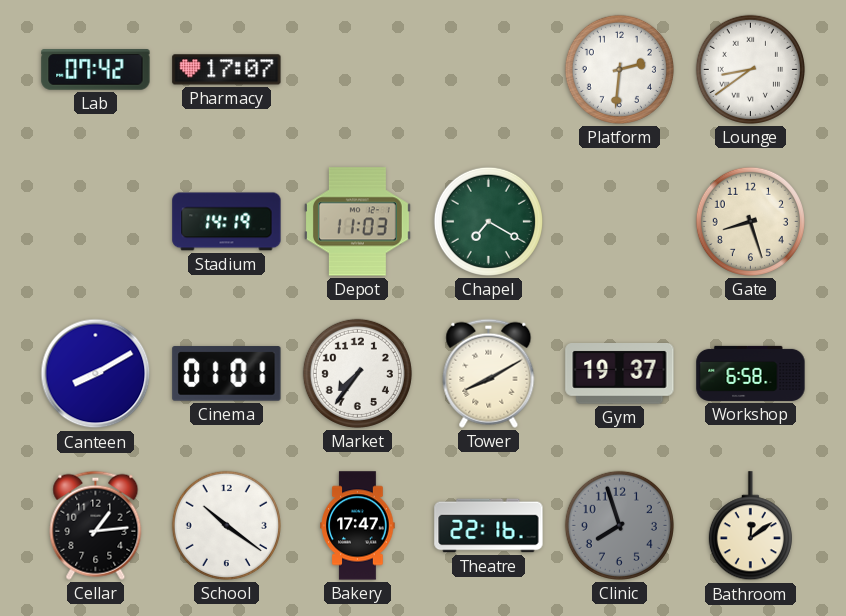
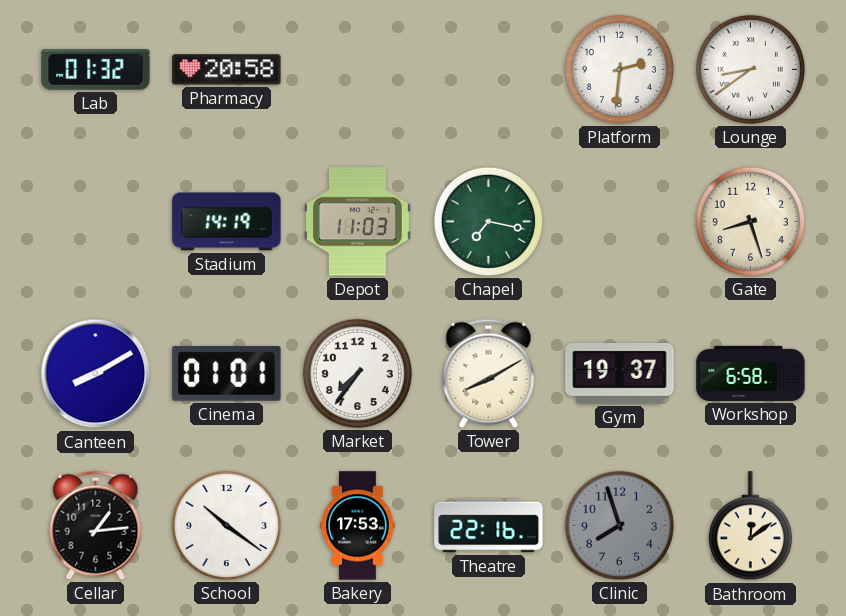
Lab: 07:42 -> 01:32
Pharmacy: 17:07 -> 20:58
Chapel: 7:20 -> 7:17
Bakery: 17:47 -> 17:53
